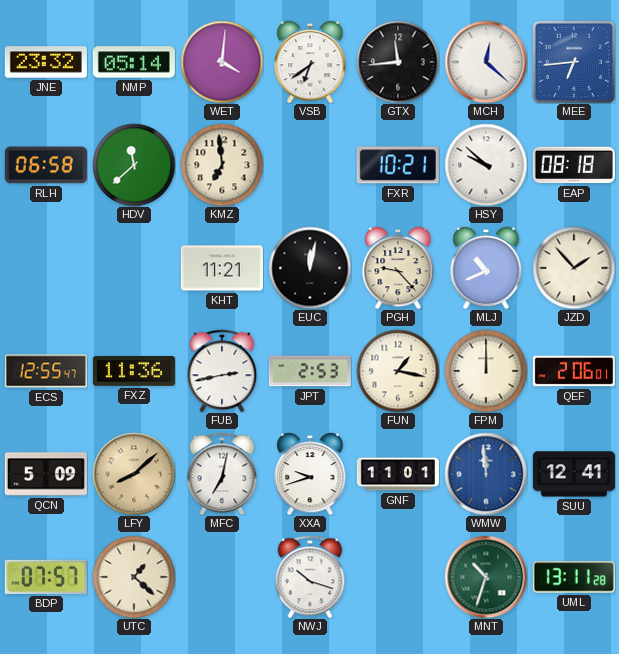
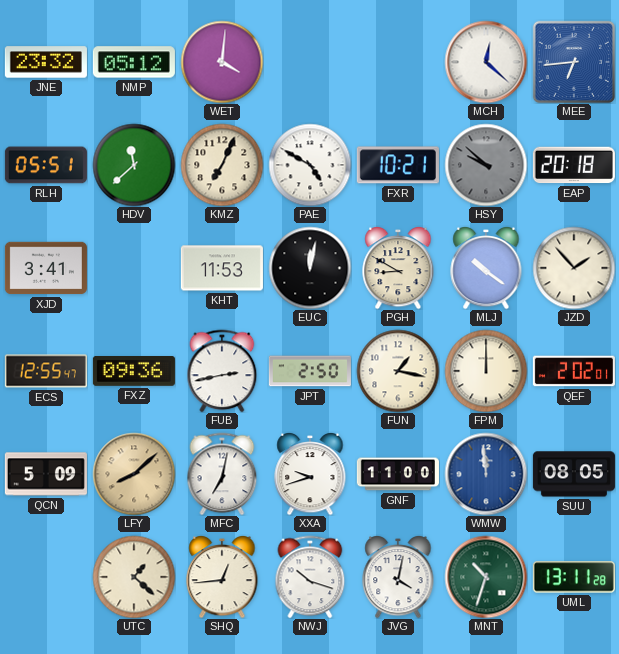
NMP: 05:14 -> 05:12
VSB: 6:39 -> none
GTX: 11:44 -> none
RLH: 06:58 -> 05:51
KMZ: 6:59 -> 7:04
PAE: none -> 4:50
HSY dial: white -> grey
EAP: 08:18 -> 20:18
XJD: none -> 3:41
KHT: 11:21 -> 11:53
PGH: 9:23 -> 8:50
MLJ: 10:41 -> 10:21
FXZ: 11:36 -> 09:36
JPT: 2:53 -> 2:50
QEF: 2:06 -> 2:02
GNF: 11:01 -> 11:00
SUU: 12:41 -> 08:05
BDP: 07:57 -> none
SHQ: none -> 12:44
JVG: none -> 4:02
